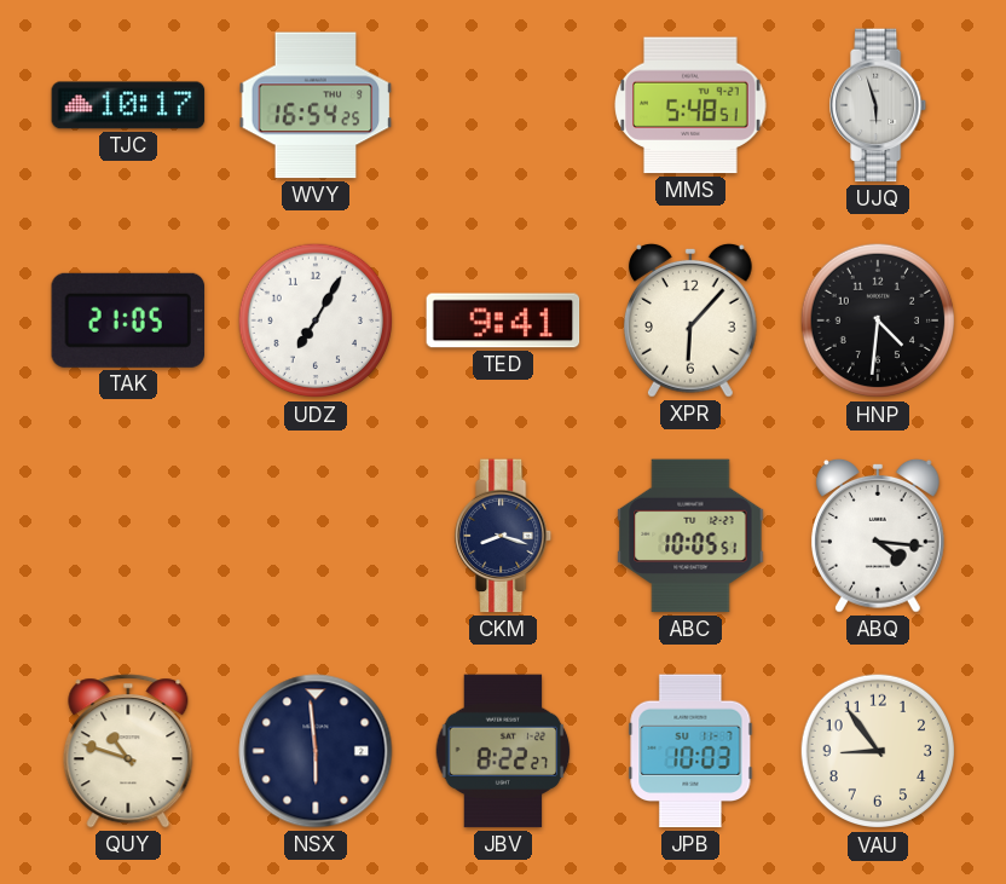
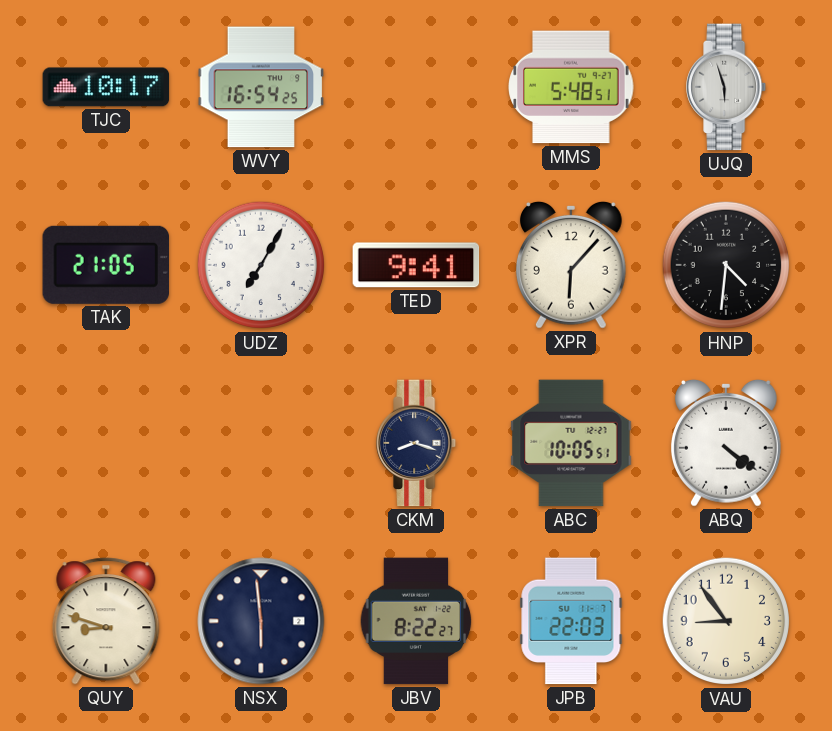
ABQ: 4:16 -> 4:21
QUY: 10:48 -> 8:48
JPB: 10:03 -> 22:03
